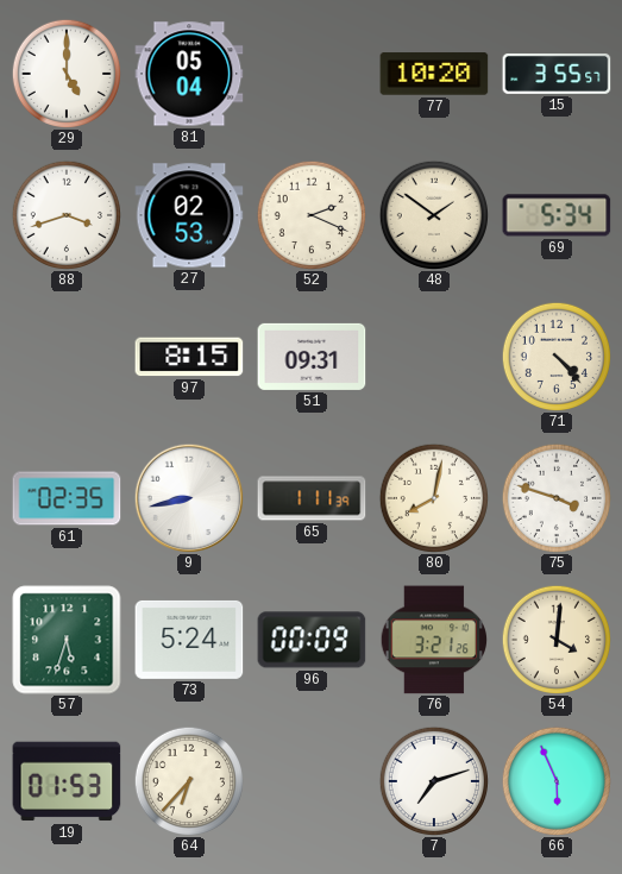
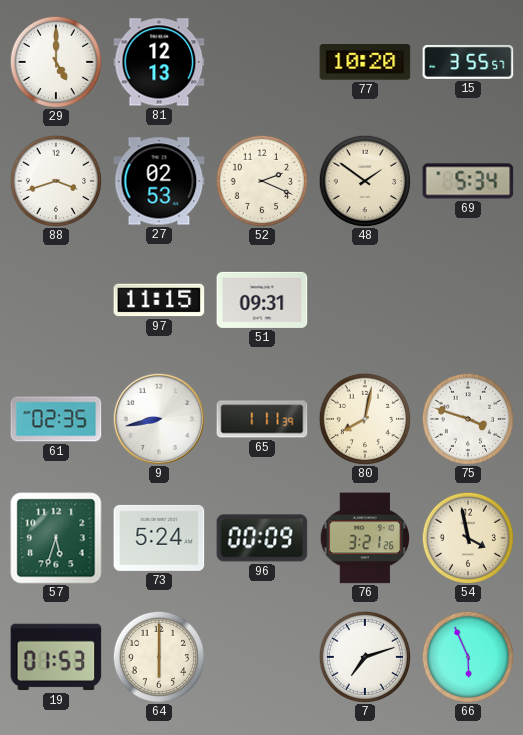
81: 05:04 -> 12:13
97: 8:15 -> 11:15
71: 4:23 -> none
54: 4:01 -> 3:58
64: 6:37 -> 6:00
